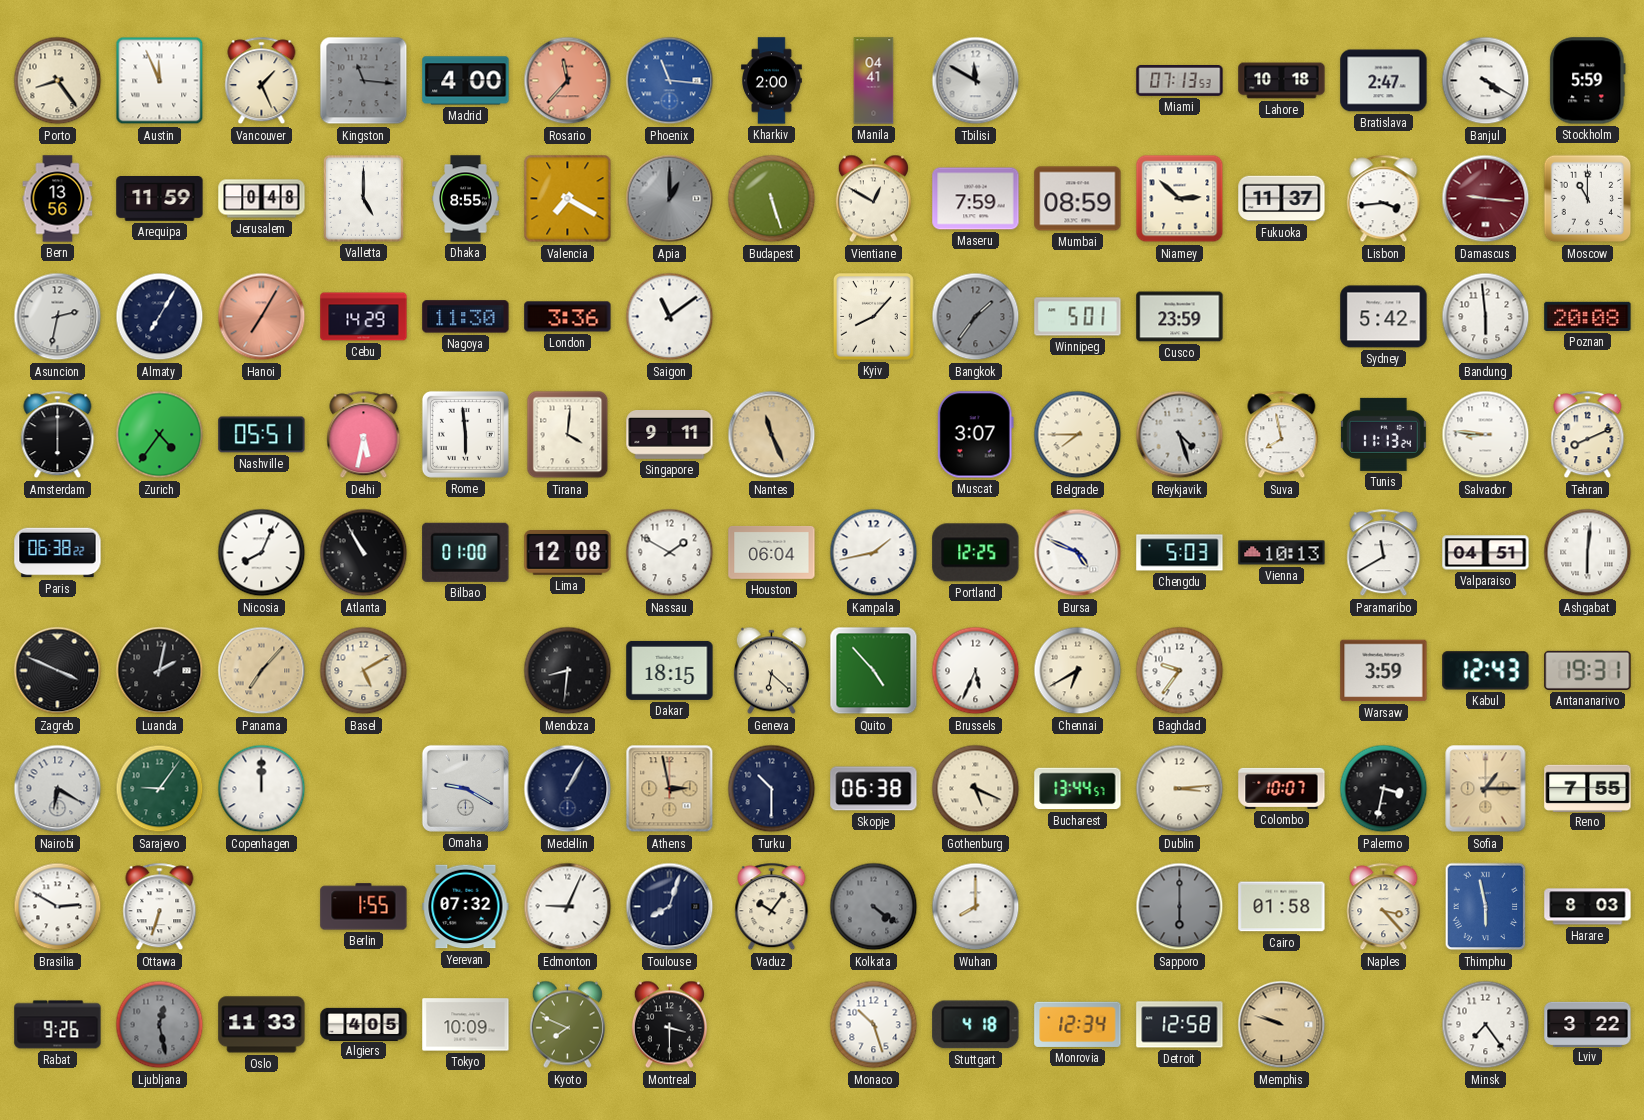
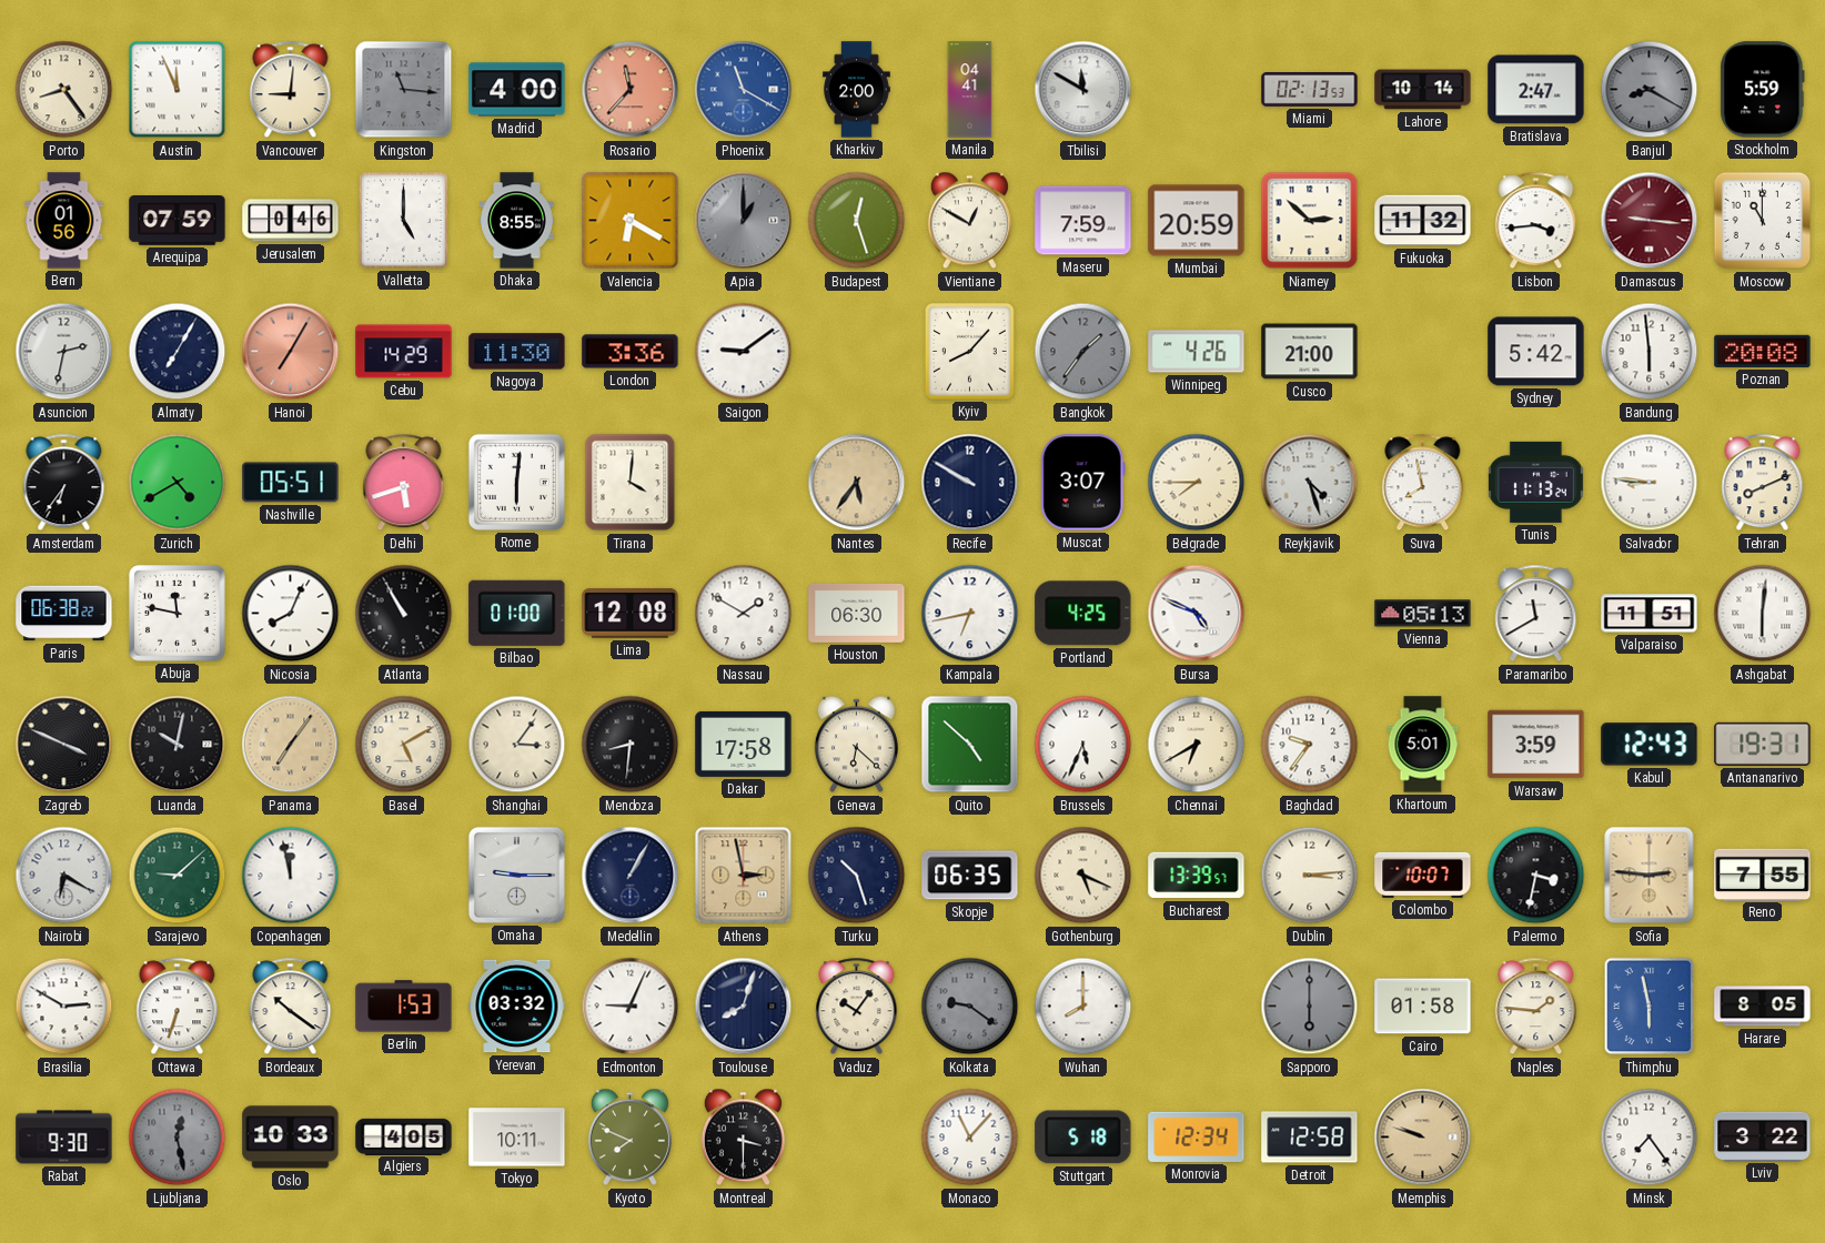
Vancouver: 1:26 -> 9:01
Phoenix: 11:16 -> 11:20
Miami: 07:13 -> 02:13
Lahore: 10:18 -> 10:14
Banjul: 4:20 -> 8:20
Banjul dial: white -> grey
Bern: 13:56 -> 01:56
Arequipa: 11:59 -> 07:59
Jerusalem: 0:48 -> 0:46
Valencia: 7:20 -> 6:20
Budapest: 5:27 -> 12:27
Mumbai: 08:59 -> 20:59
Fukuoka: 11:37 -> 11:32
Saigon: 11:09 -> 9:09
Winnipeg: 5:01 -> 4:26
Cusco: 23:59 -> 21:00
Amsterdam: 6:00 -> 6:36
Zurich: 4:36 -> 4:40
Delhi: 5:32 -> 5:42
Rome: 5:59 -> 6:01
Singapore: 9:11 -> none
Nantes: 11:26 -> 5:36
Recife: none -> 9:50
Abuja: none -> 11:47
Houston: 06:04 -> 06:30
Kampala: 1:43 -> 6:43
Portland: 12:25 -> 4:25
Chengdu: 5:03 -> none
Vienna: 10:13 -> 05:13
Valparaiso: 04:51 -> 11:51
Luanda: 2:02 -> 10:02
Panama: 7:07 -> 7:06
Shanghai: none -> 3:06
Dakar: 18:15 -> 17:58
Quito: 4:53 -> 4:52
Khartoum: none -> 5:01
Sarajevo: 9:06 -> 9:08
Copenhagen: 12:00 -> 11:58
Omaha: 9:20 -> 9:15
Turku: 10:30 -> 10:27
Skopje: 06:38 -> 06:35
Bucharest: 13:44 -> 13:39
Sofia: 1:15 -> 2:46
Bordeaux: none -> 10:21
Berlin: 1:55 -> 1:53
Yerevan: 07:32 -> 03:32
Kolkata: 4:21 -> 9:21
Naples: 3:23 -> 1:46
Harare: 8:03 -> 8:05
Rabat: 9:26 -> 9:30
Oslo: 11:33 -> 10:33
Tokyo: 10:09 -> 10:11
Monaco: 10:27 -> 11:07
Stuttgart: 4:18 -> 5:18
